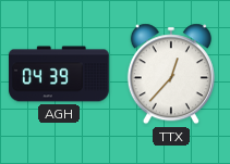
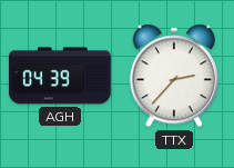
TTX: 12:37 -> 2:37
